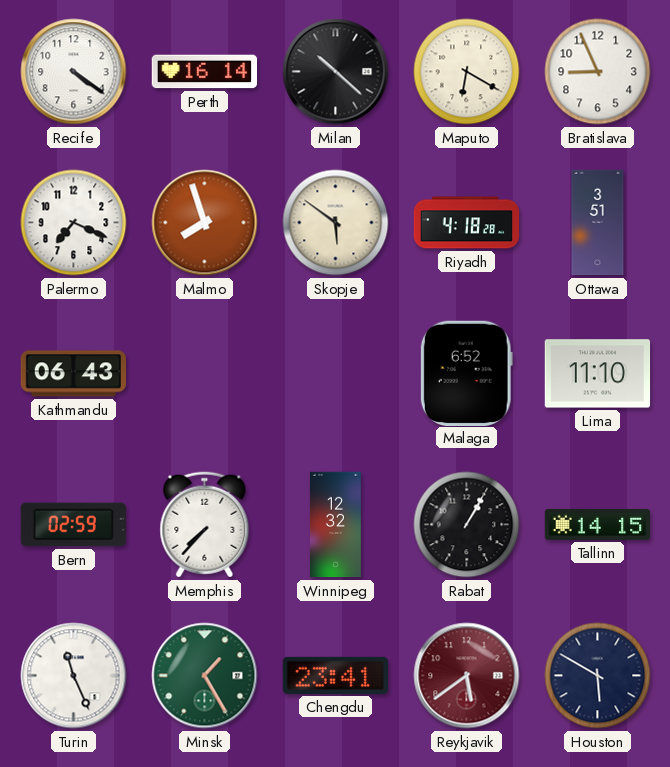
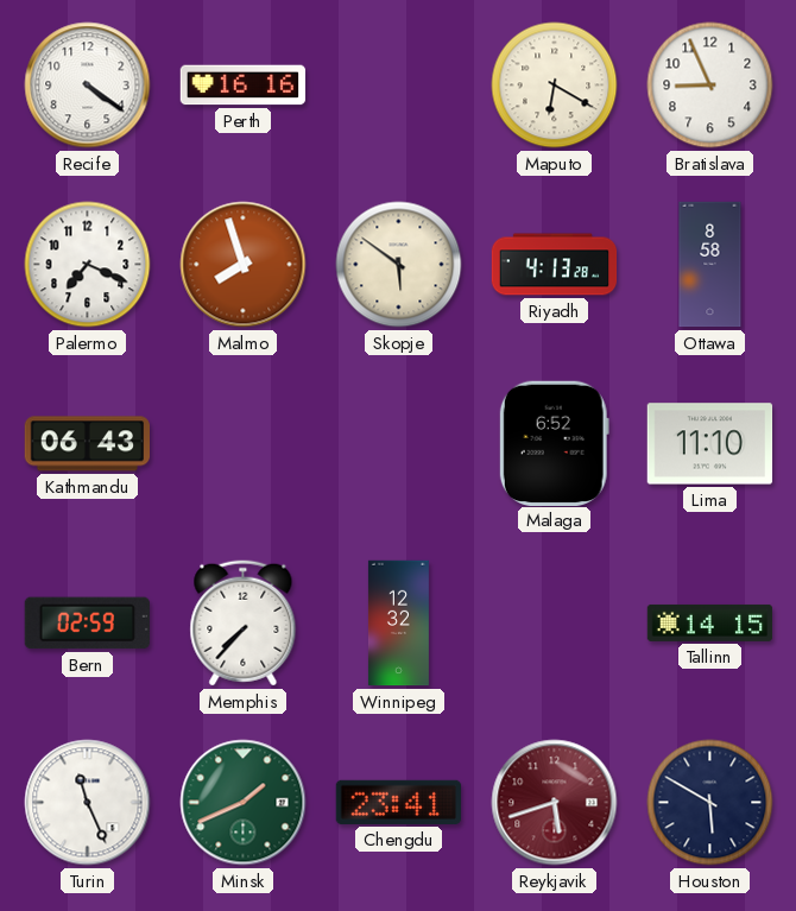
Perth: 16:14 -> 16:16
Milan: 10:22 -> none
Riyadh: 4:18 -> 4:13
Ottawa: 3:51 -> 8:58
Rabat: 1:05 -> none
Minsk: 1:25 -> 1:41
Reykjavik: 5:39 -> 5:42
